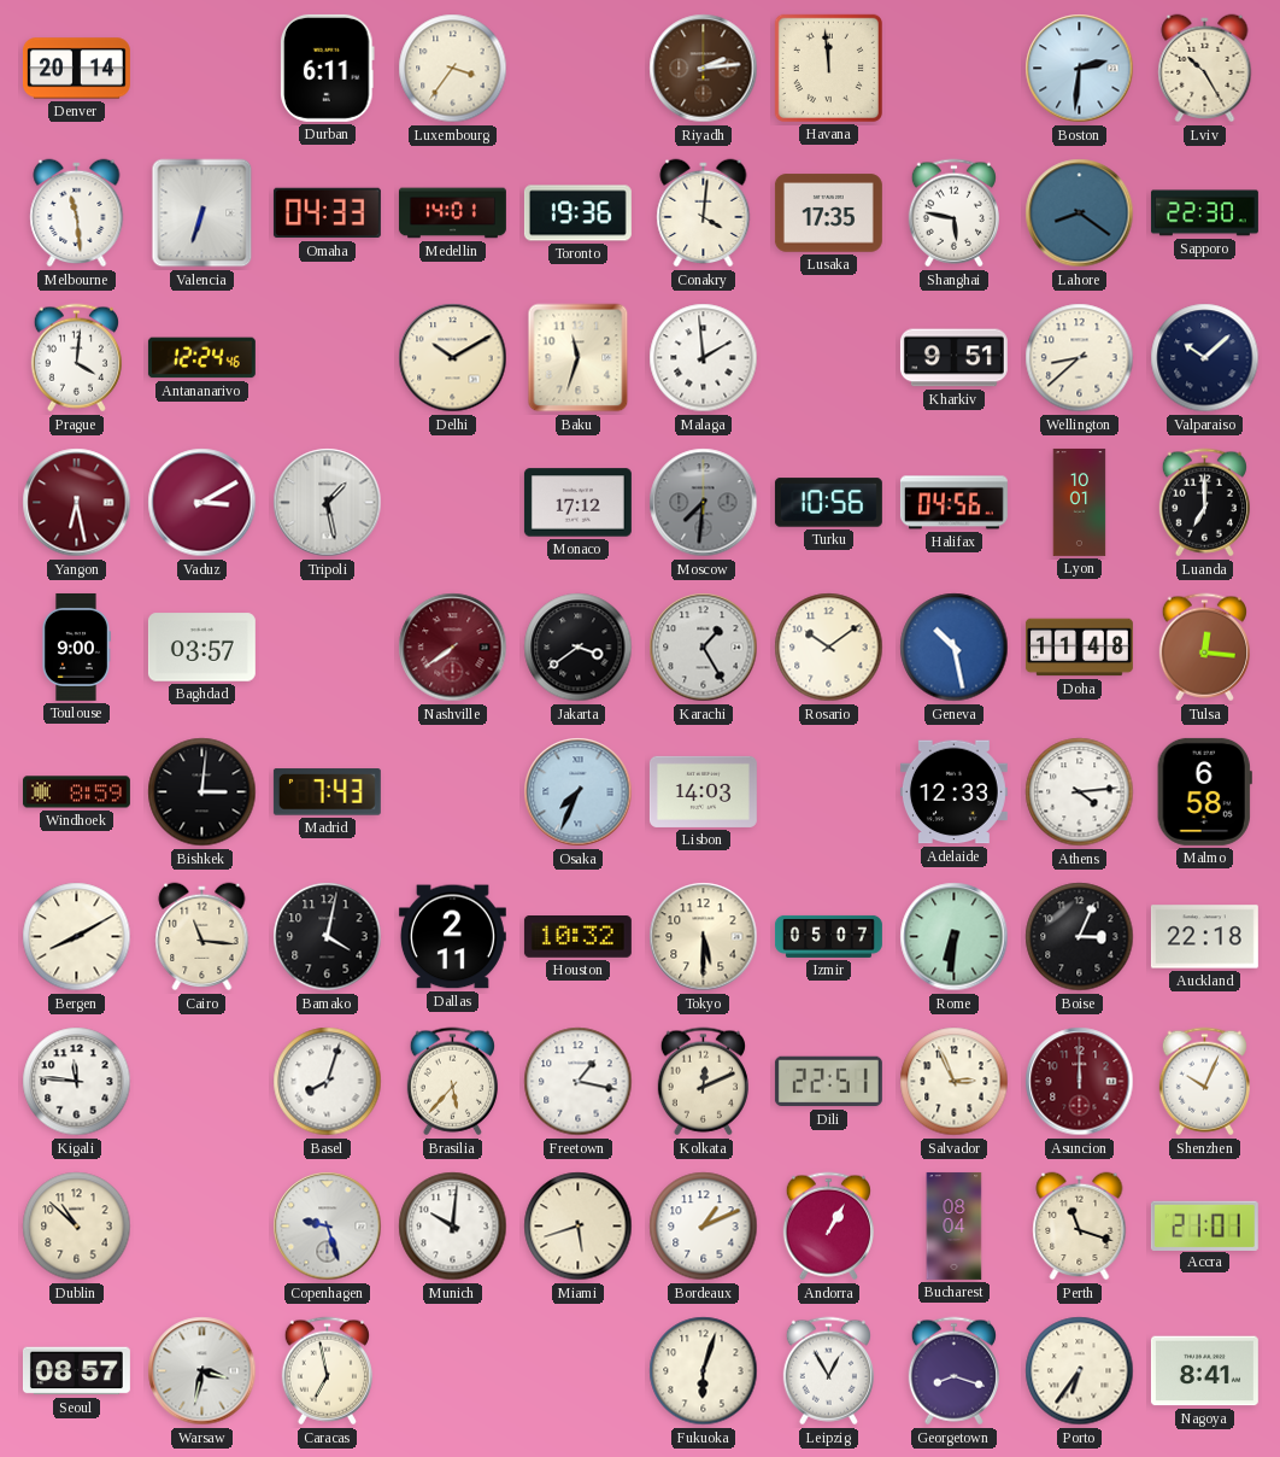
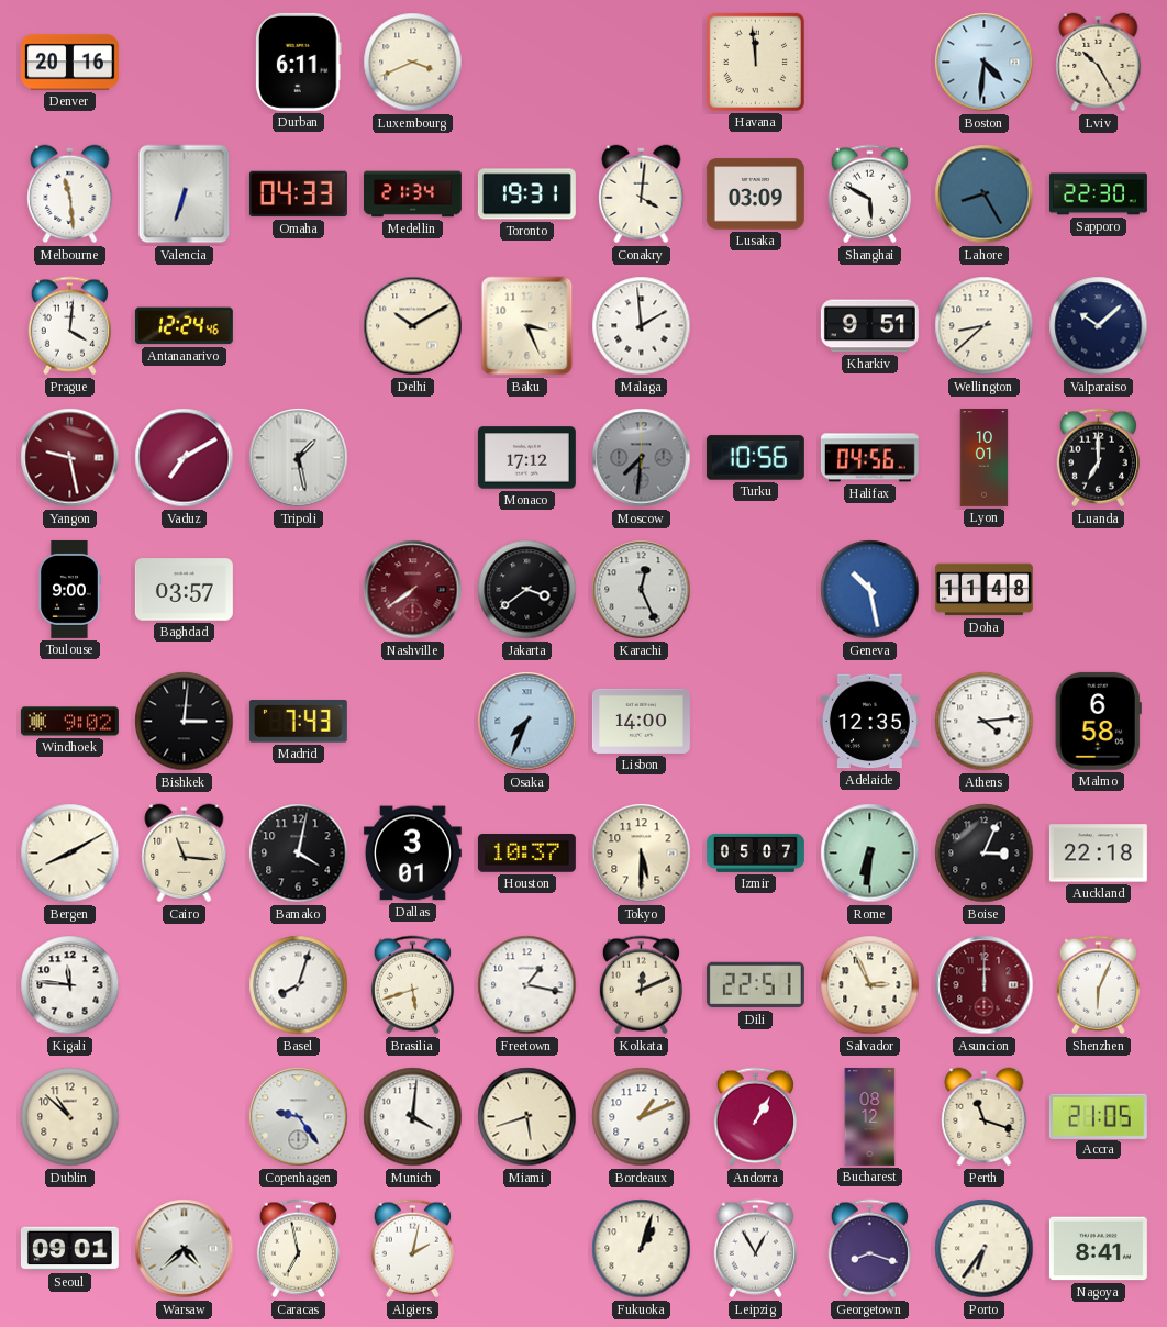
Denver: 20:14 -> 20:16
Luxembourg: 3:36 -> 3:41
Riyadh: 2:14 -> none
Boston: 2:31 -> 4:31
Medellin: 14:01 -> 21:34
Toronto: 19:36 -> 19:31
Lusaka: 17:35 -> 03:09
Shanghai: 5:47 -> 5:50
Lahore: 8:21 -> 8:25
Baku: 11:33 -> 3:26
Yangon: 6:28 -> 9:28
Vaduz: 3:10 -> 7:10
Karachi: 1:25 -> 12:26
Rosario: 10:09 -> none
Tulsa: 12:16 -> none
Windhoek: 8:59 -> 9:02
Lisbon: 14:03 -> 14:00
Adelaide: 12:33 -> 12:35
Dallas: 2:11 -> 3:01
Houston: 10:32 -> 10:37
Brasilia: 5:37 -> 5:42
Shenzhen: 10:04 -> 6:04
Copenhagen: 9:27 -> 9:24
Munich: 10:01 -> 4:01
Bucharest: 08:04 -> 08:12
Accra: 21:01 -> 21:05
Seoul: 08:57 -> 09:01
Warsaw: 3:32 -> 4:38
Algiers: none -> 2:02
Fukuoka: 6:03 -> 1:03
